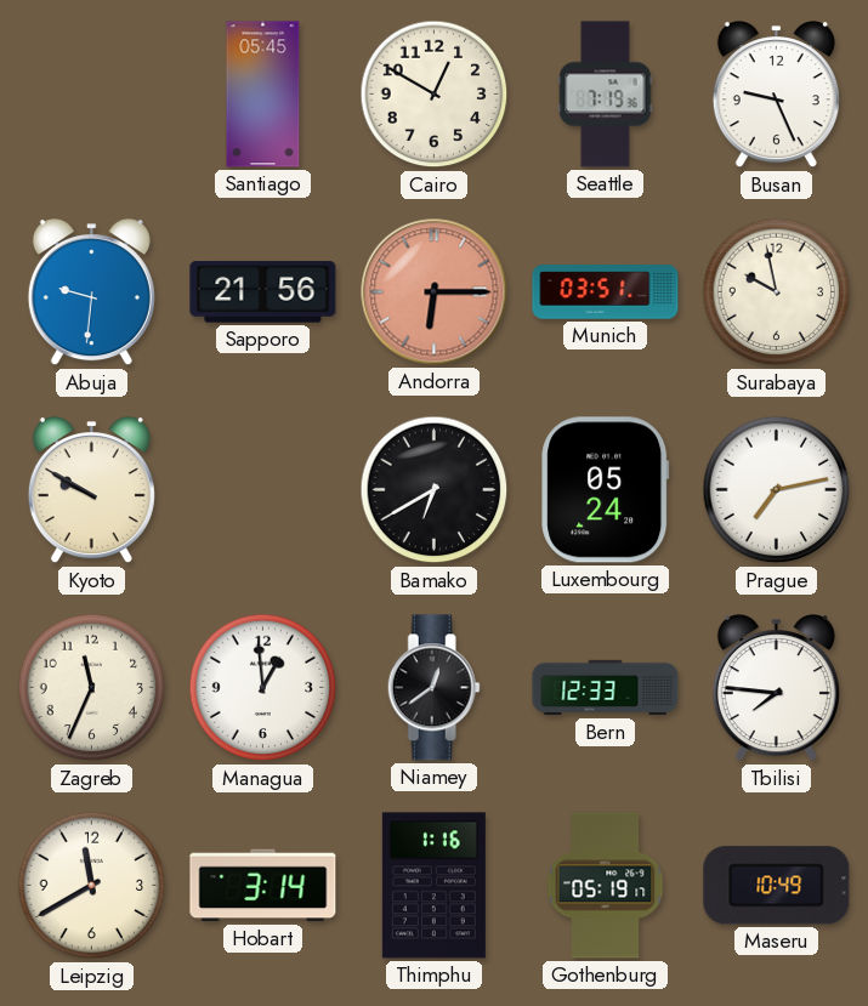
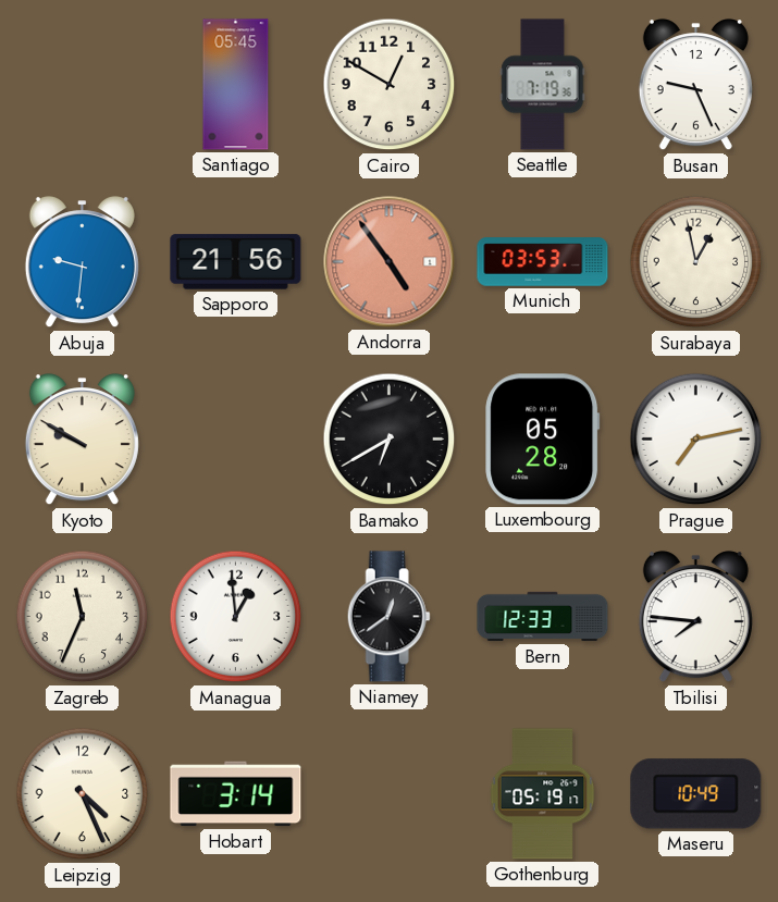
Andorra: 6:15 -> 4:54
Munich: 03:51 -> 03:53
Surabaya: 9:58 -> 12:58
Luxembourg: 05:24 -> 05:28
Leipzig: 11:40 -> 4:26
Thimphu: 1:16 -> none
